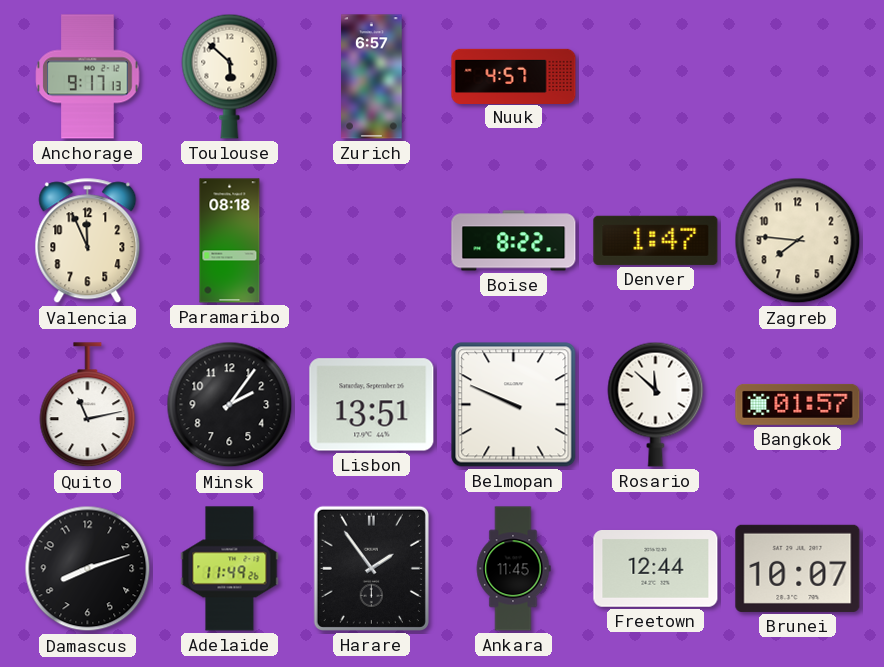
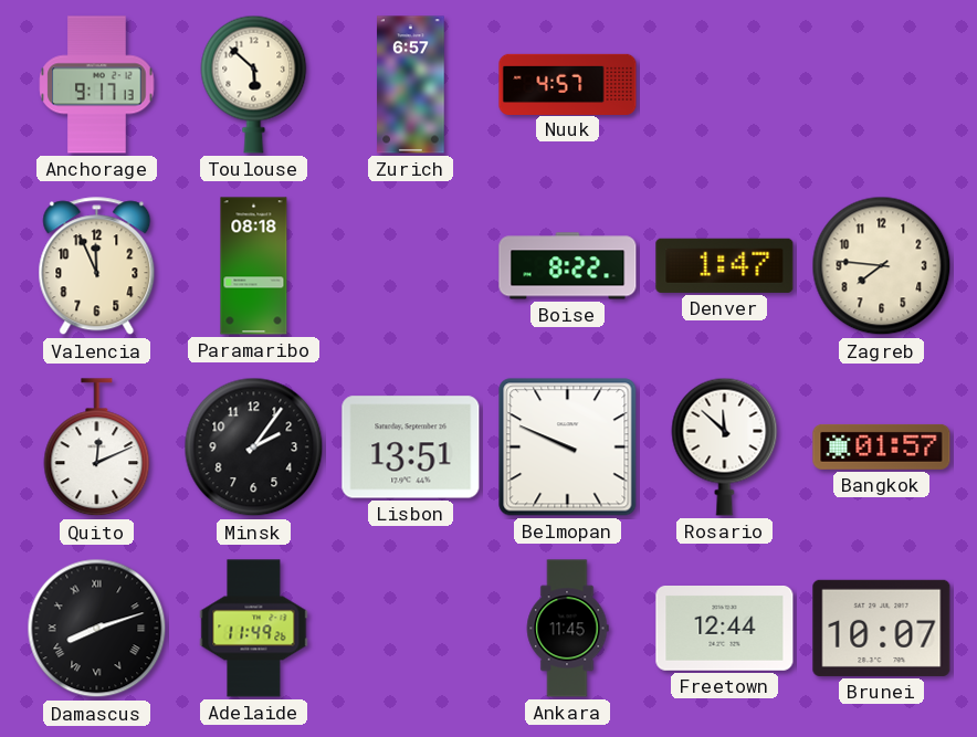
Quito: 11:13 -> 12:11
Damascus numerals: Arabic -> Roman
Harare: 1:54 -> none
